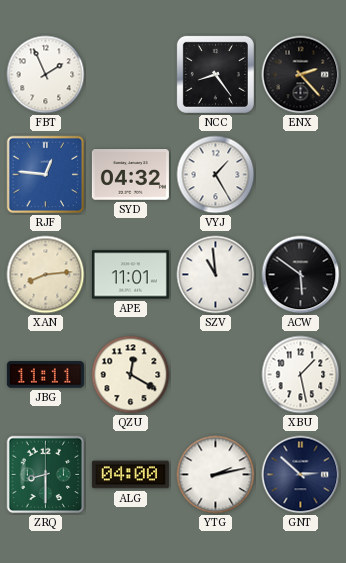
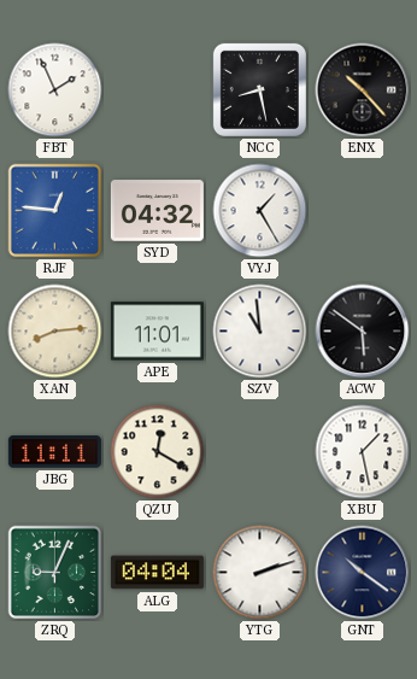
NCC: 8:24 -> 8:28
ENX: 2:23 -> 10:23
ZRQ: 8:30 -> 9:04
ALG: 04:00 -> 04:04
YTG: 2:13 -> 2:12
GNT: 2:52 -> 10:21
